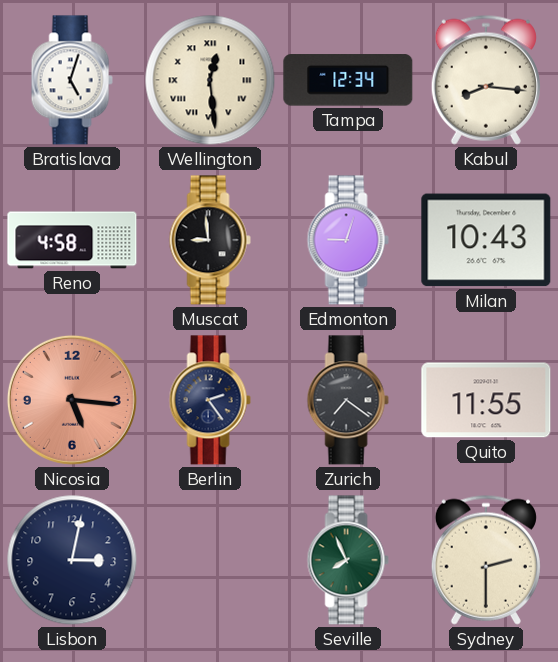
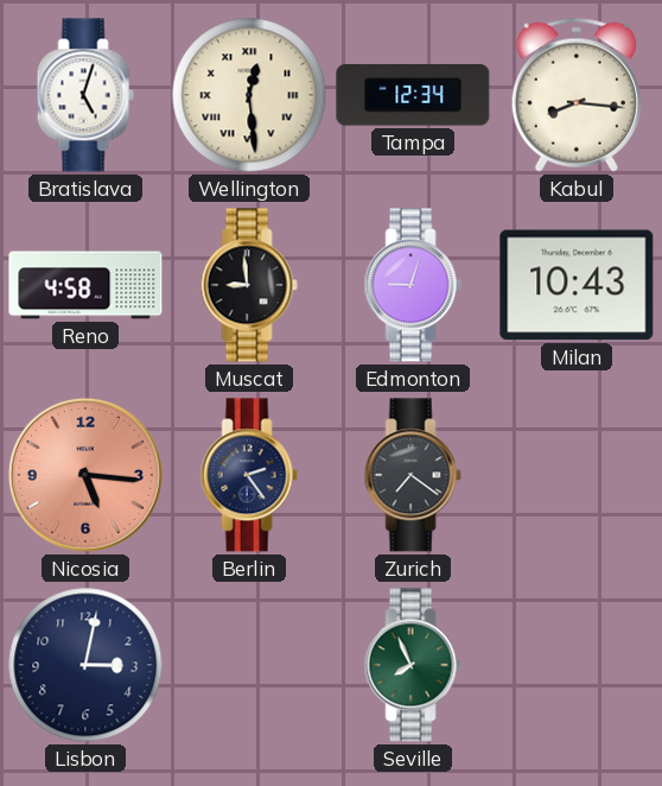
Quito: 11:55 -> none
Sydney: 2:30 -> none
